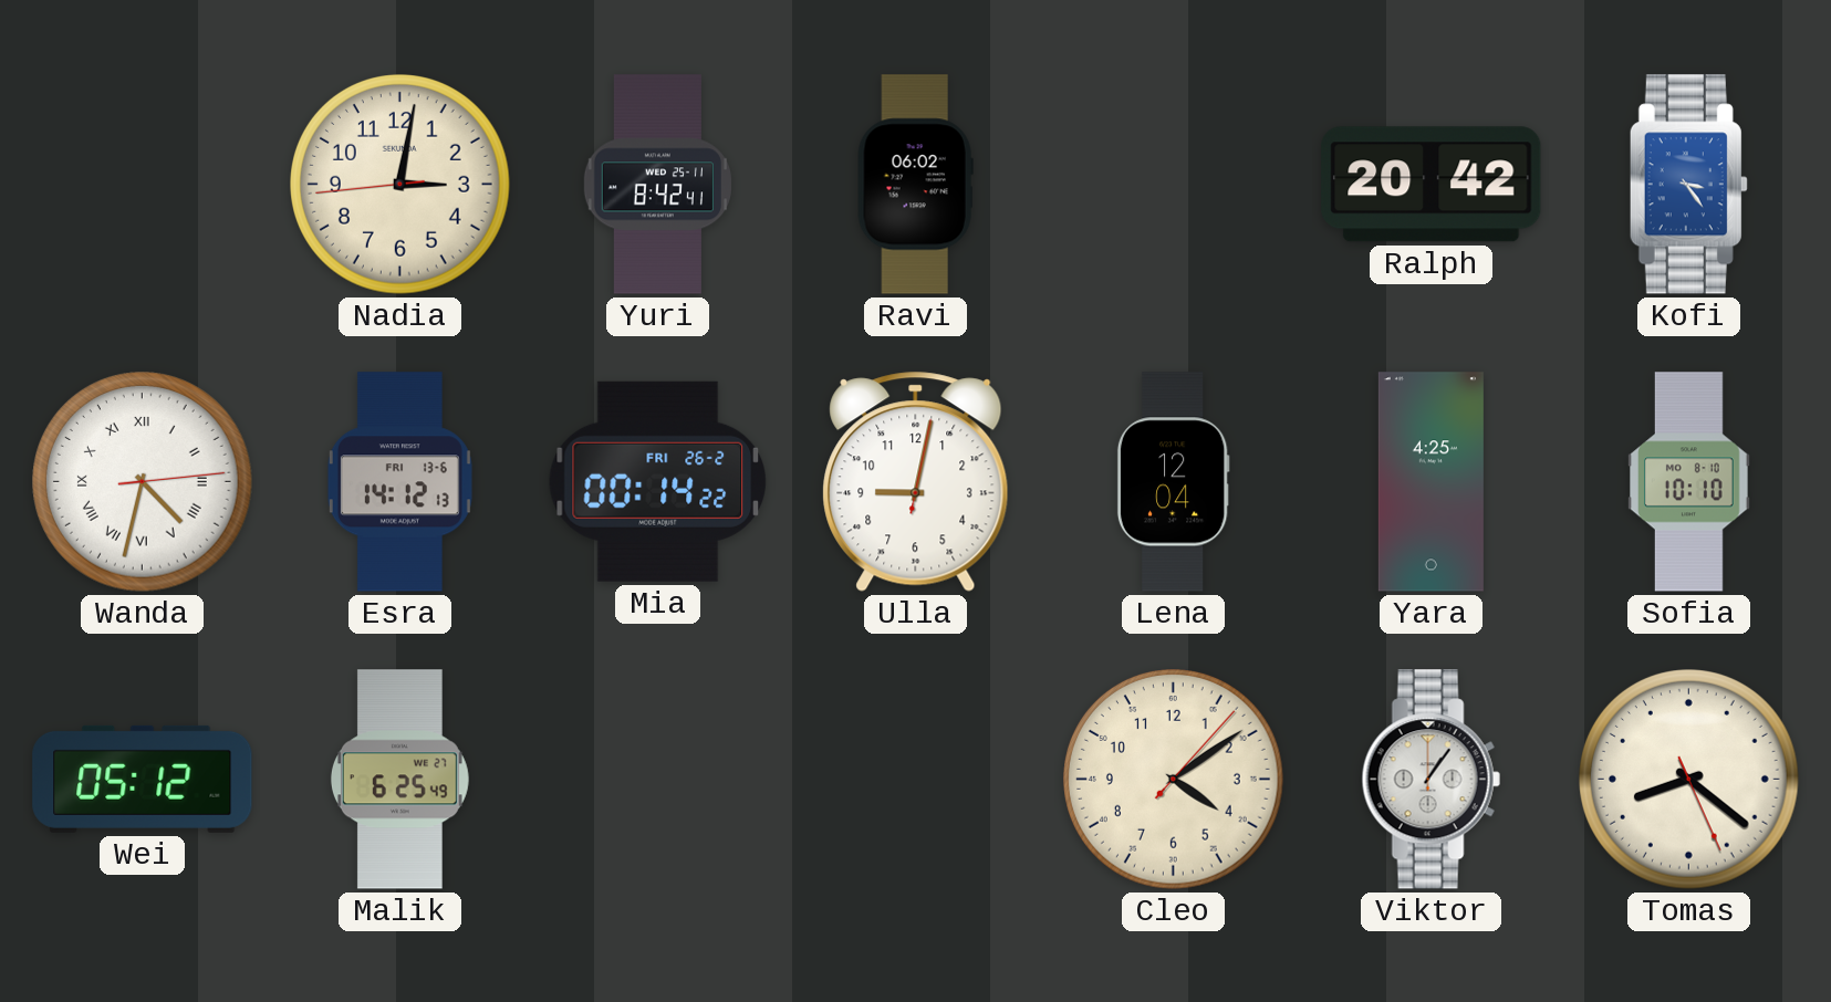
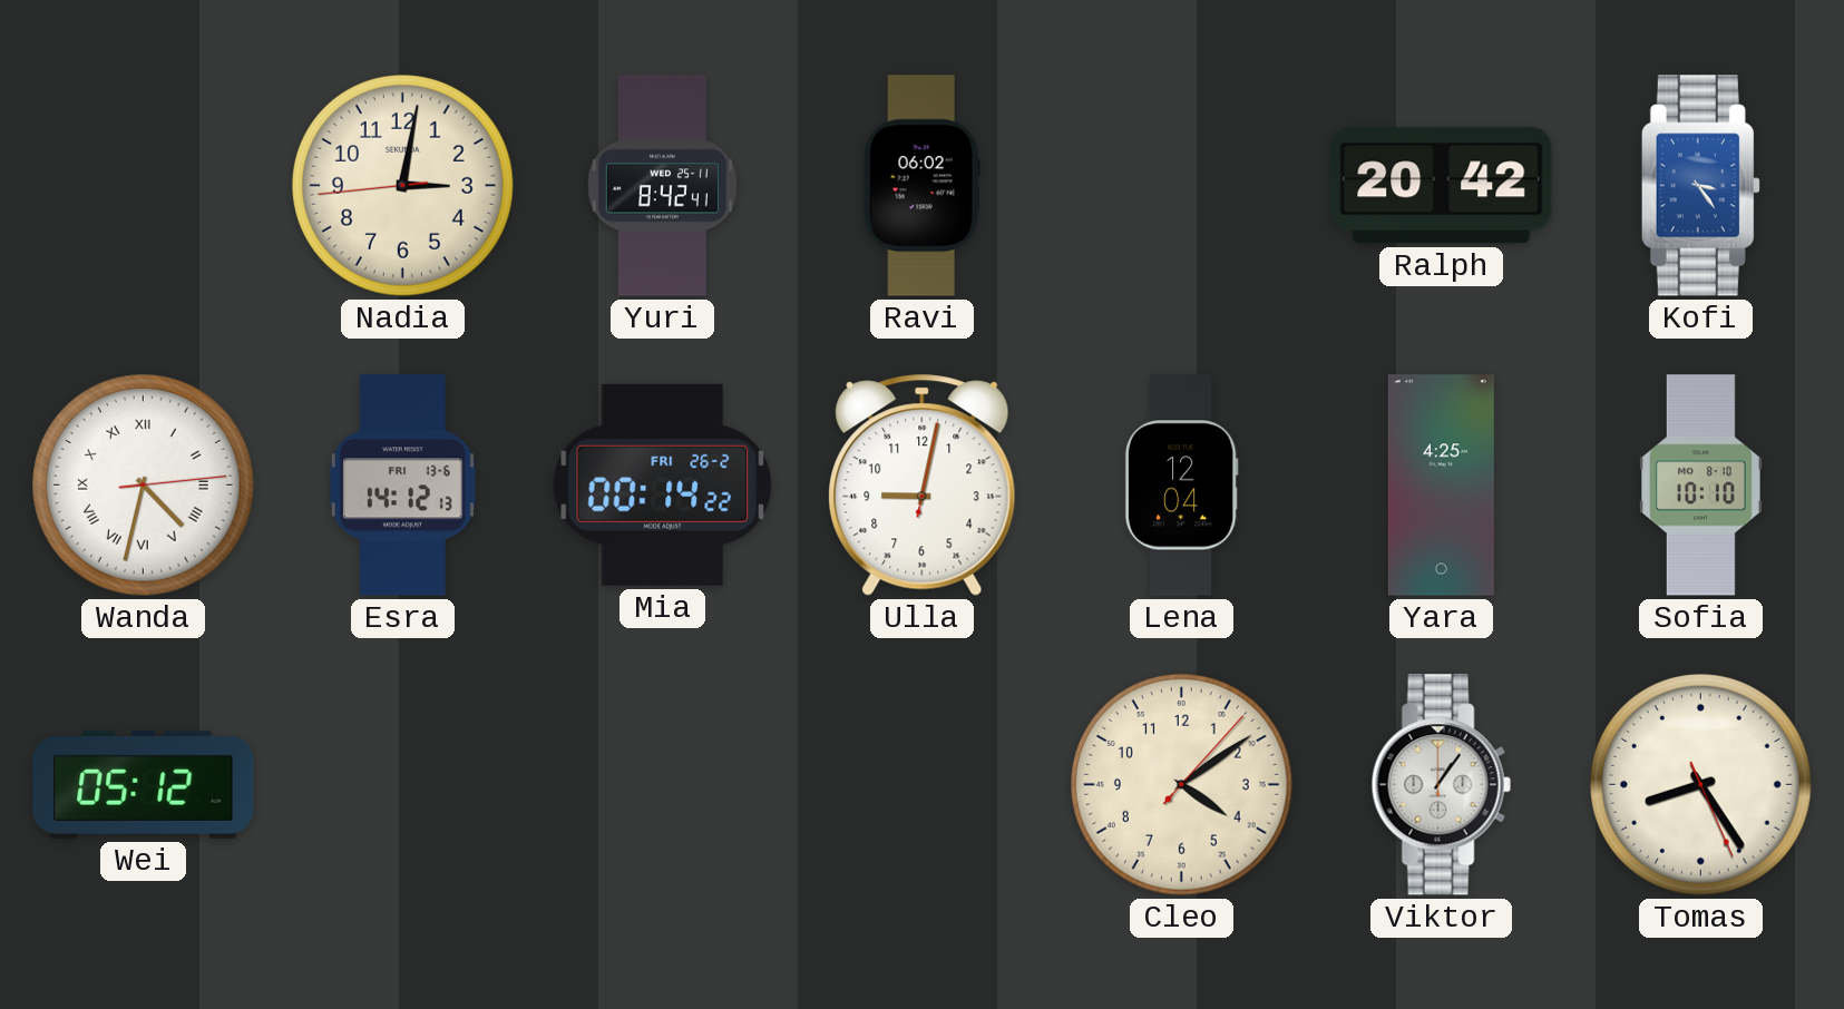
Malik: 6:25 -> none
Tomas: 8:21 -> 8:24
